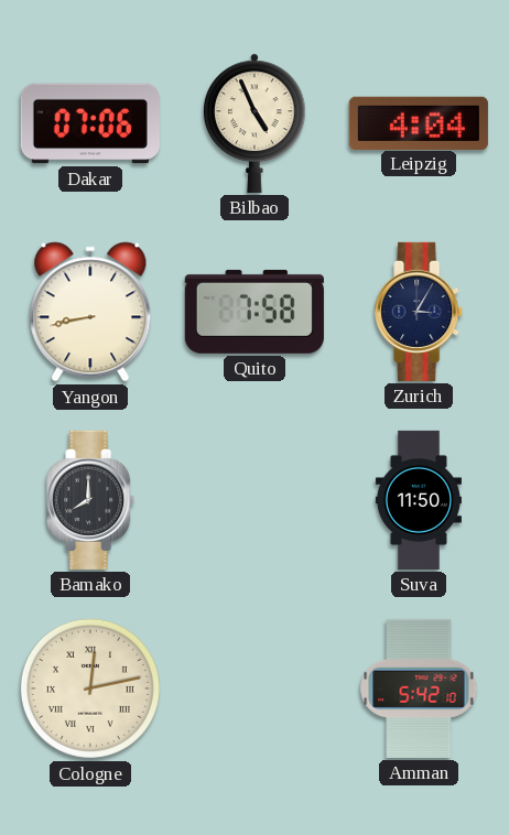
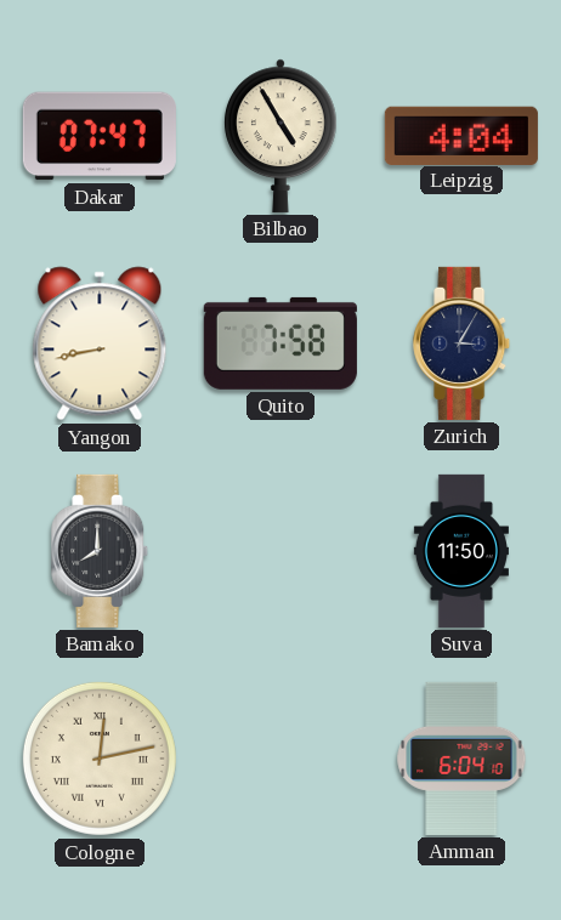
Dakar: 07:06 -> 07:47
Bilbao: 4:56 -> 4:55
Amman: 5:42 -> 6:04
